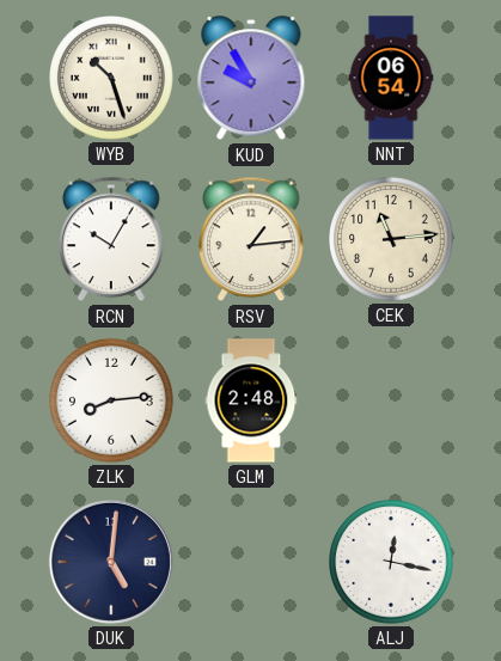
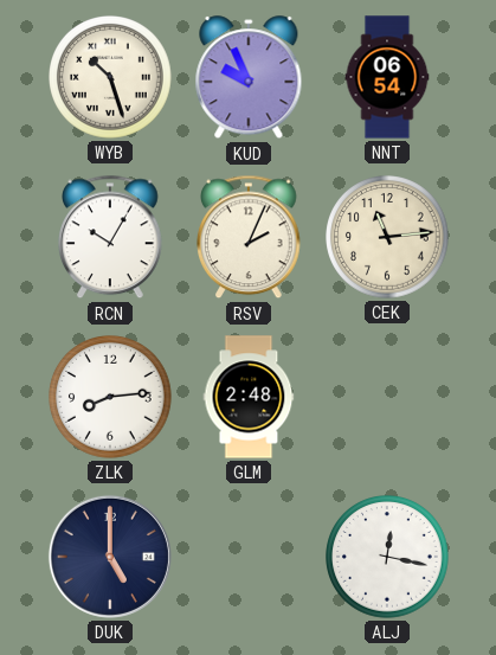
KUD: 9:55 -> 9:56
RSV: 1:14 -> 2:04
DUK: 5:01 -> 5:00
